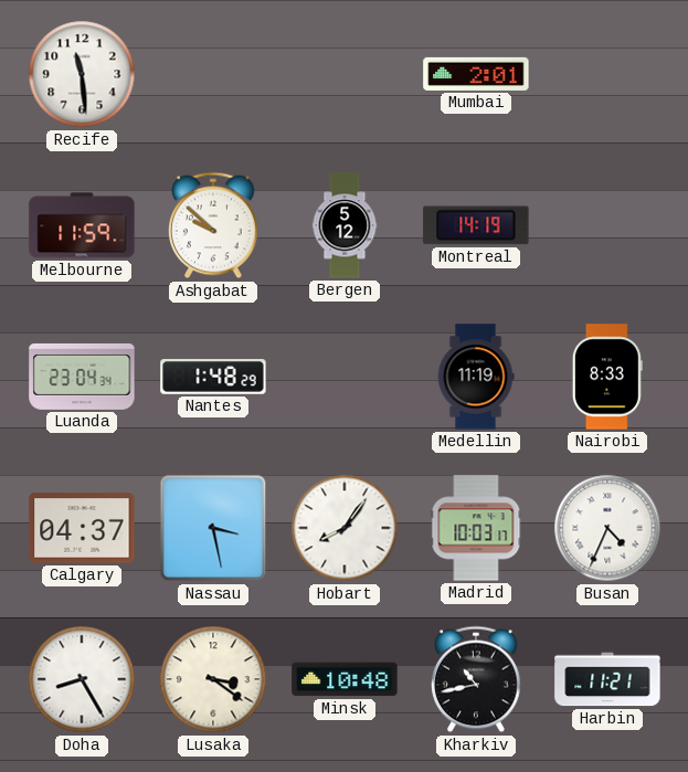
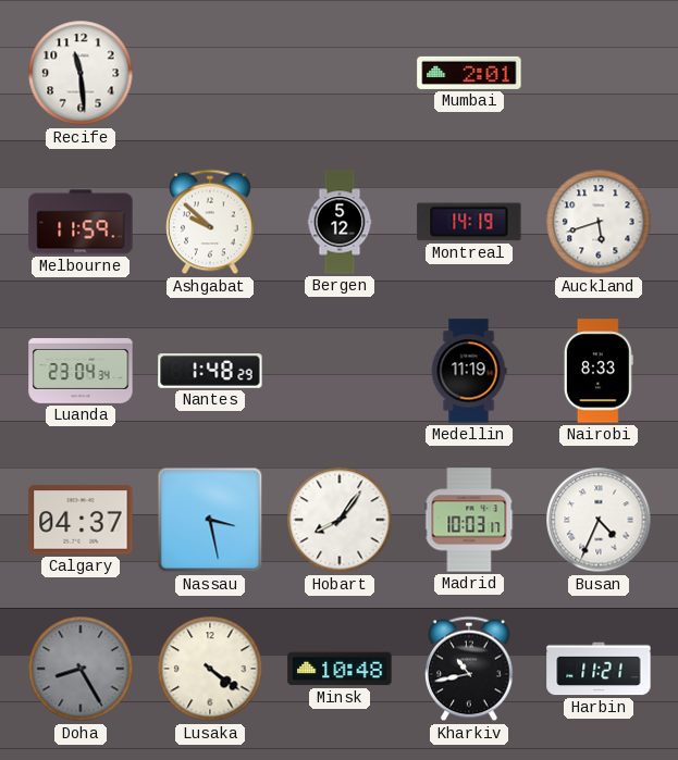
Auckland: none -> 5:42
Doha dial: white -> grey
Lusaka: 3:21 -> 4:21
